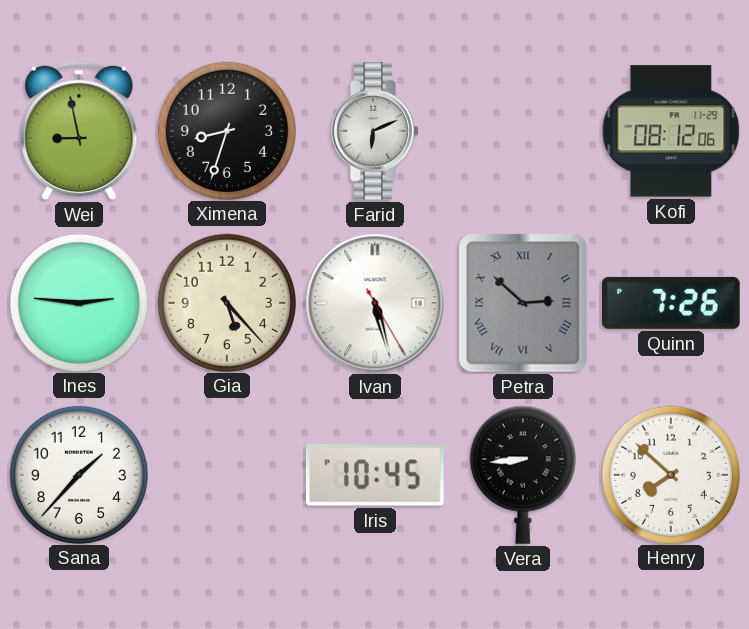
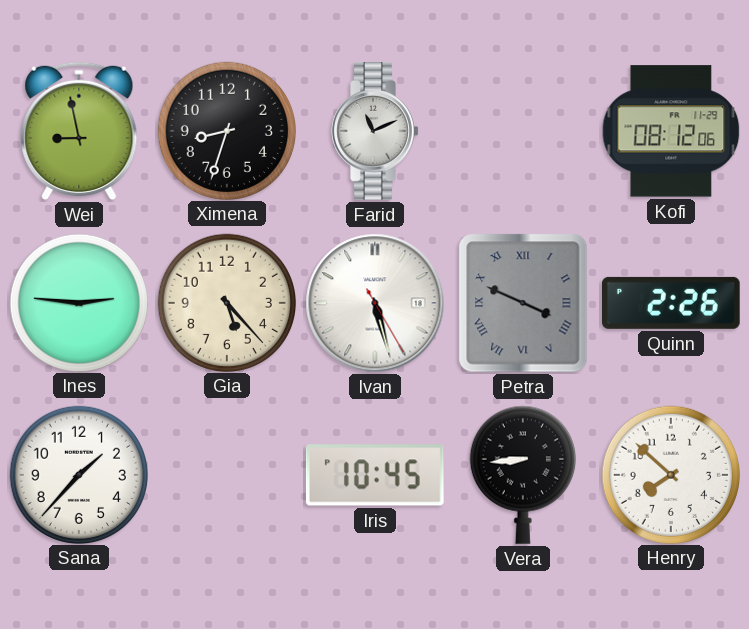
Farid: 6:11 -> 11:11
Petra: 2:52 -> 3:49
Quinn: 7:26 -> 2:26
